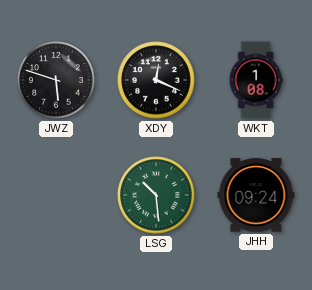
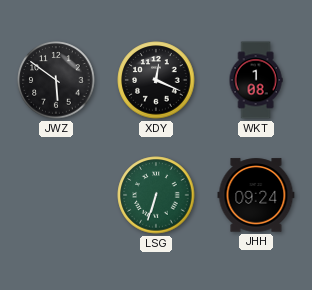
JWZ: 5:48 -> 5:51
LSG: 10:29 -> 6:33
